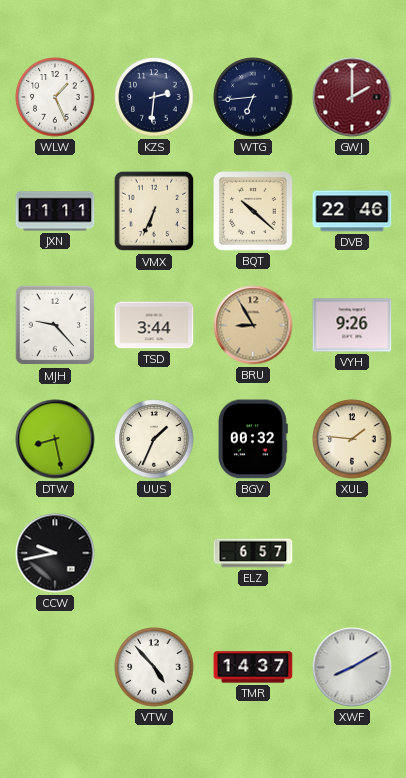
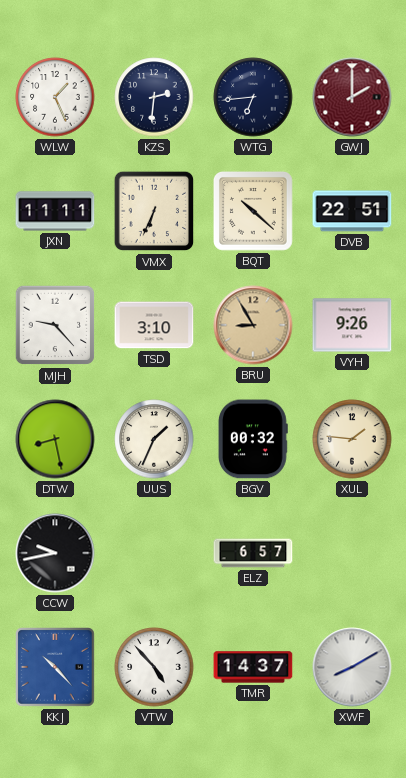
DVB: 22:46 -> 22:51
TSD: 3:44 -> 3:10
KKJ: none -> 10:23
